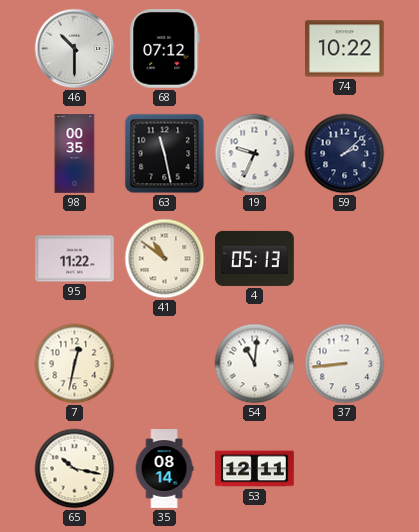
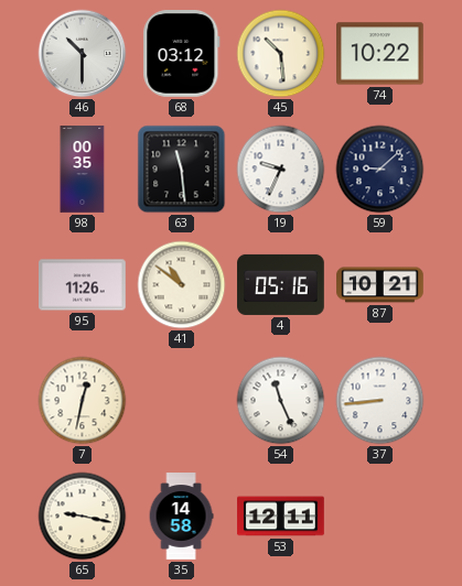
68: 07:12 -> 03:12
45: none -> 10:29
63: 11:28 -> 11:29
59: 2:08 -> 9:08
95: 11:22 -> 11:26
4: 05:13 -> 05:16
87: none -> 10:21
54: 11:01 -> 11:26
65: 10:17 -> 9:17
35: 08:14 -> 14:58
